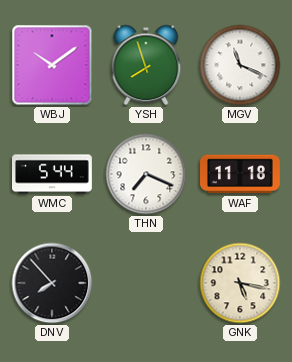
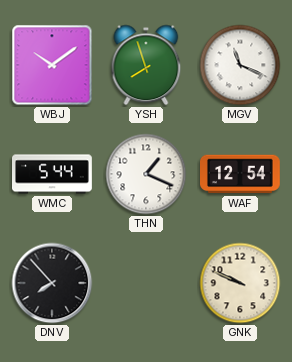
THN: 7:19 -> 1:19
WAF: 11:18 -> 12:54
GNK: 5:17 -> 9:49
